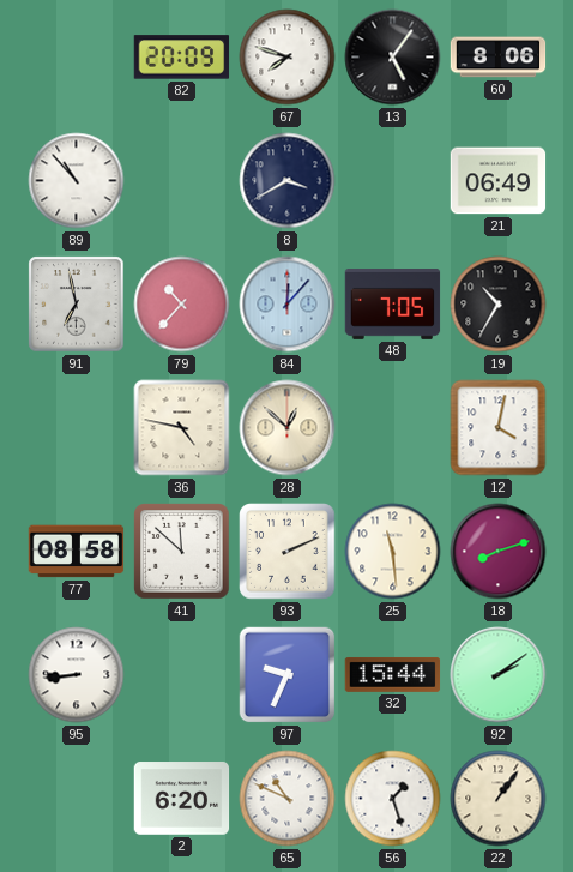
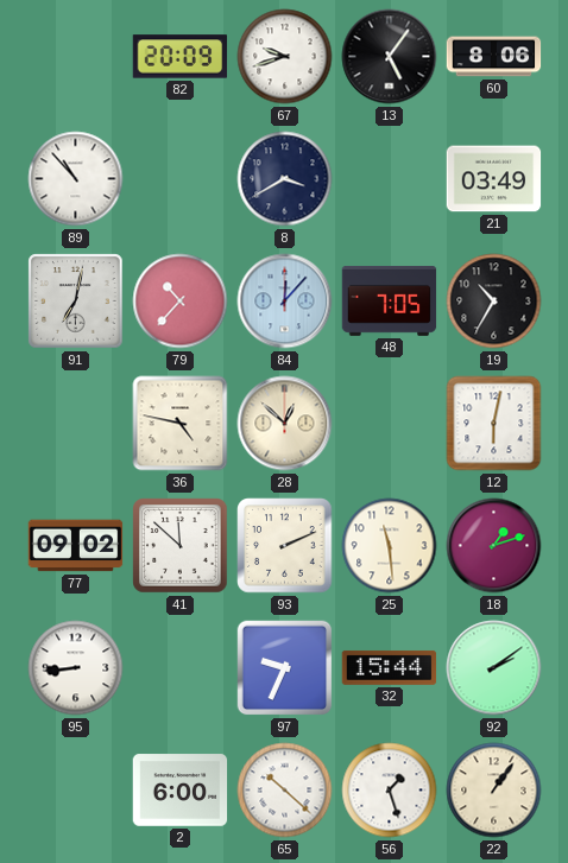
67: 7:48 -> 9:42
21: 06:49 -> 03:49
91: 6:58 -> 7:02
12: 4:02 -> 6:02
77: 08:58 -> 09:02
18: 8:12 -> 1:12
2: 6:20 -> 6:00
65: 10:49 -> 10:22
